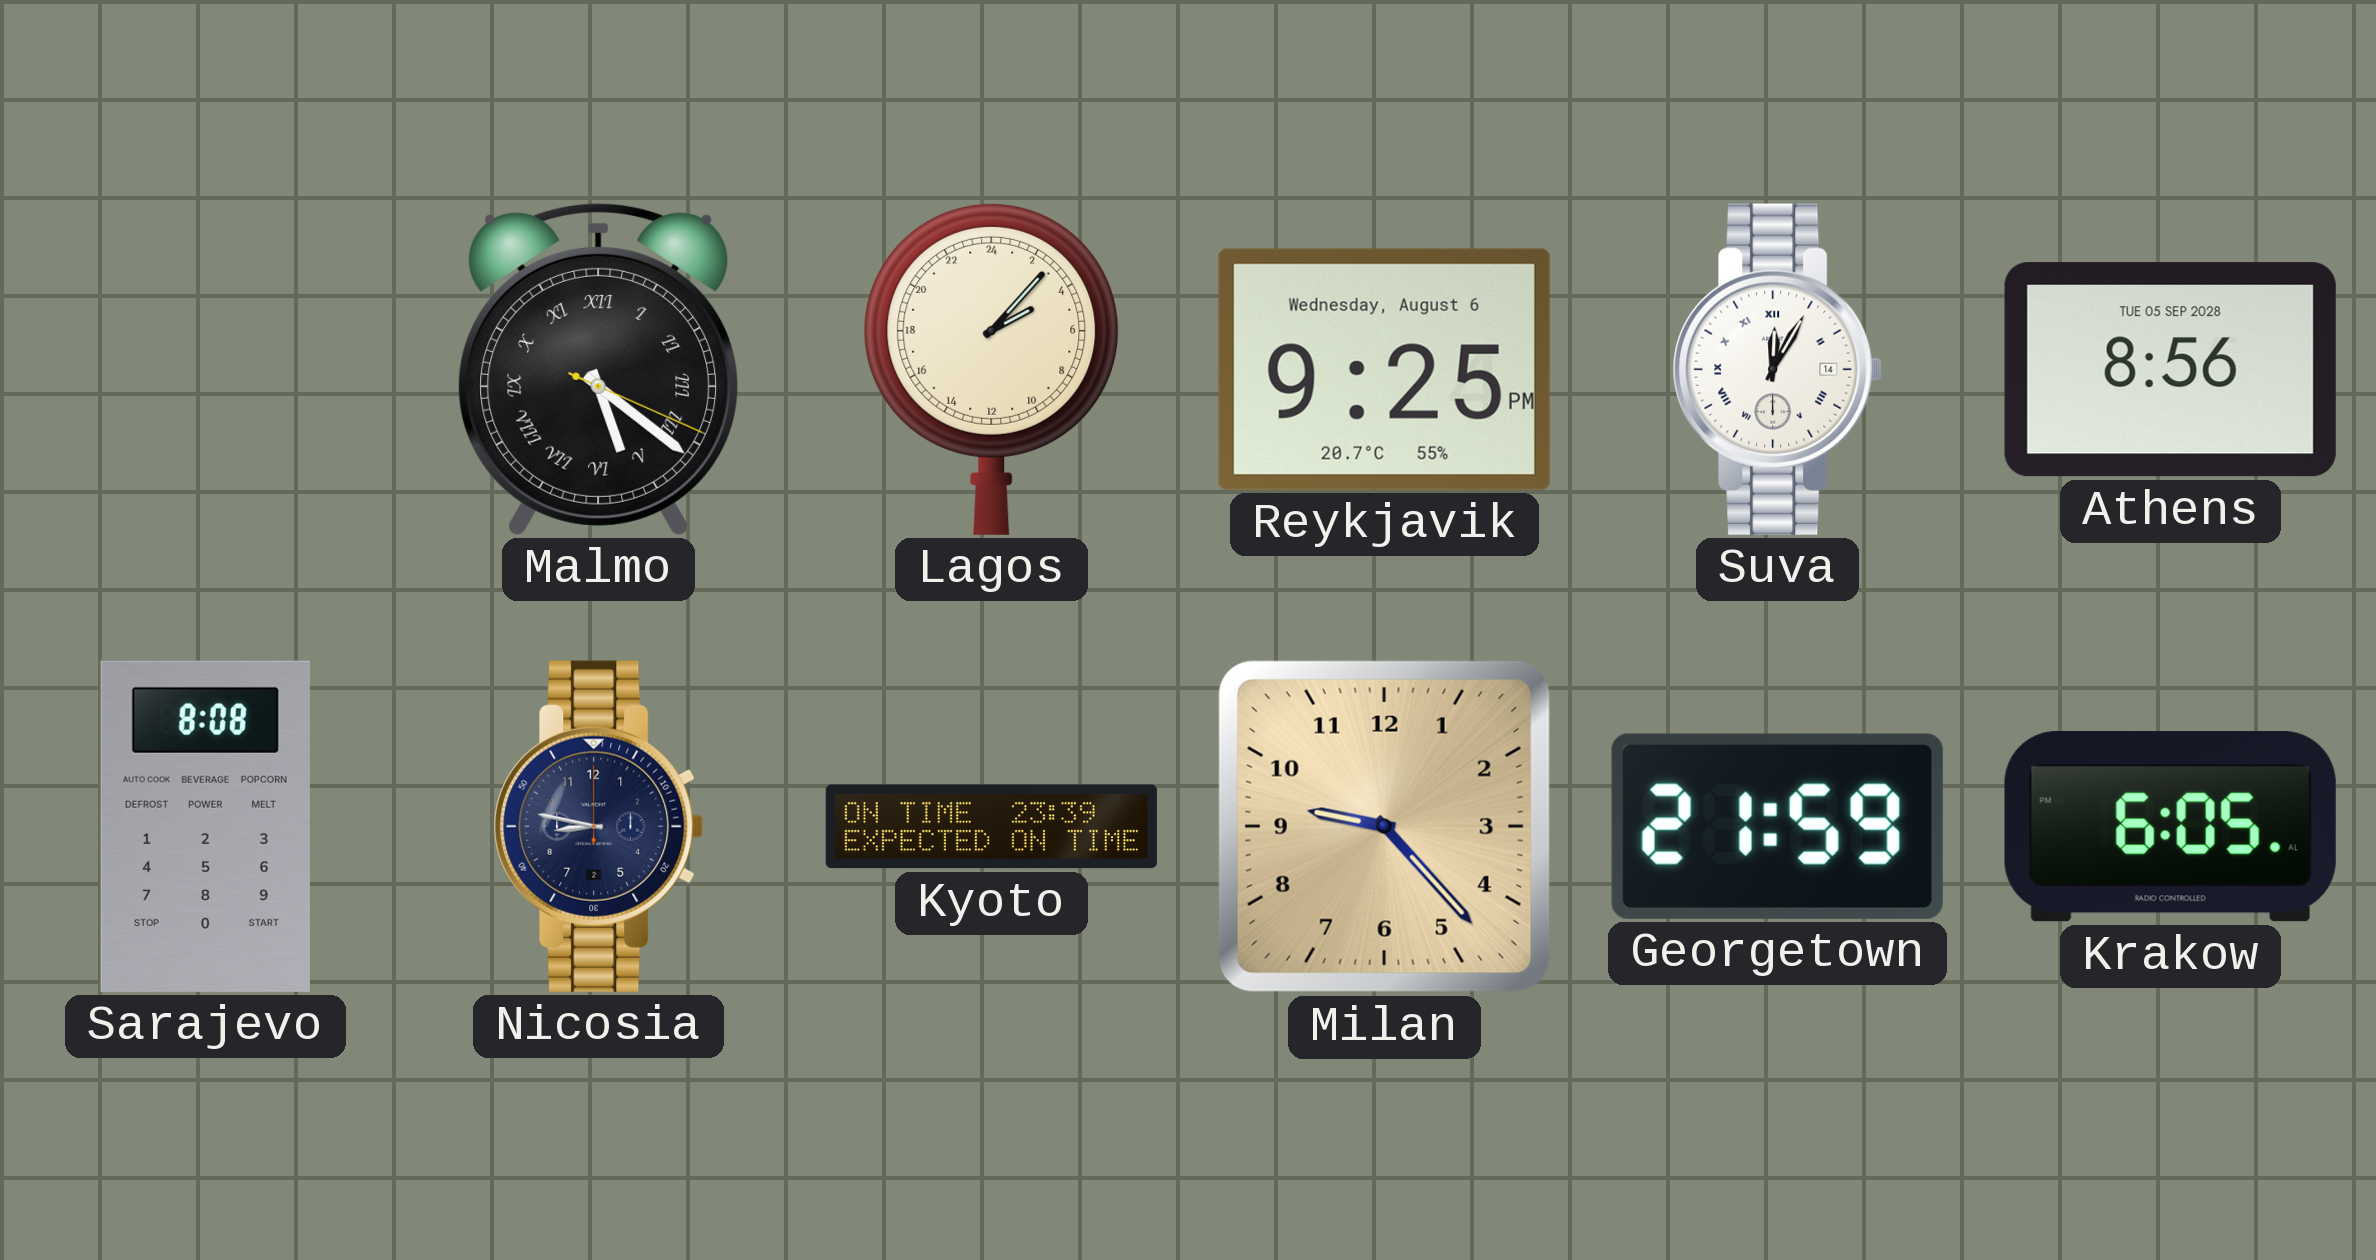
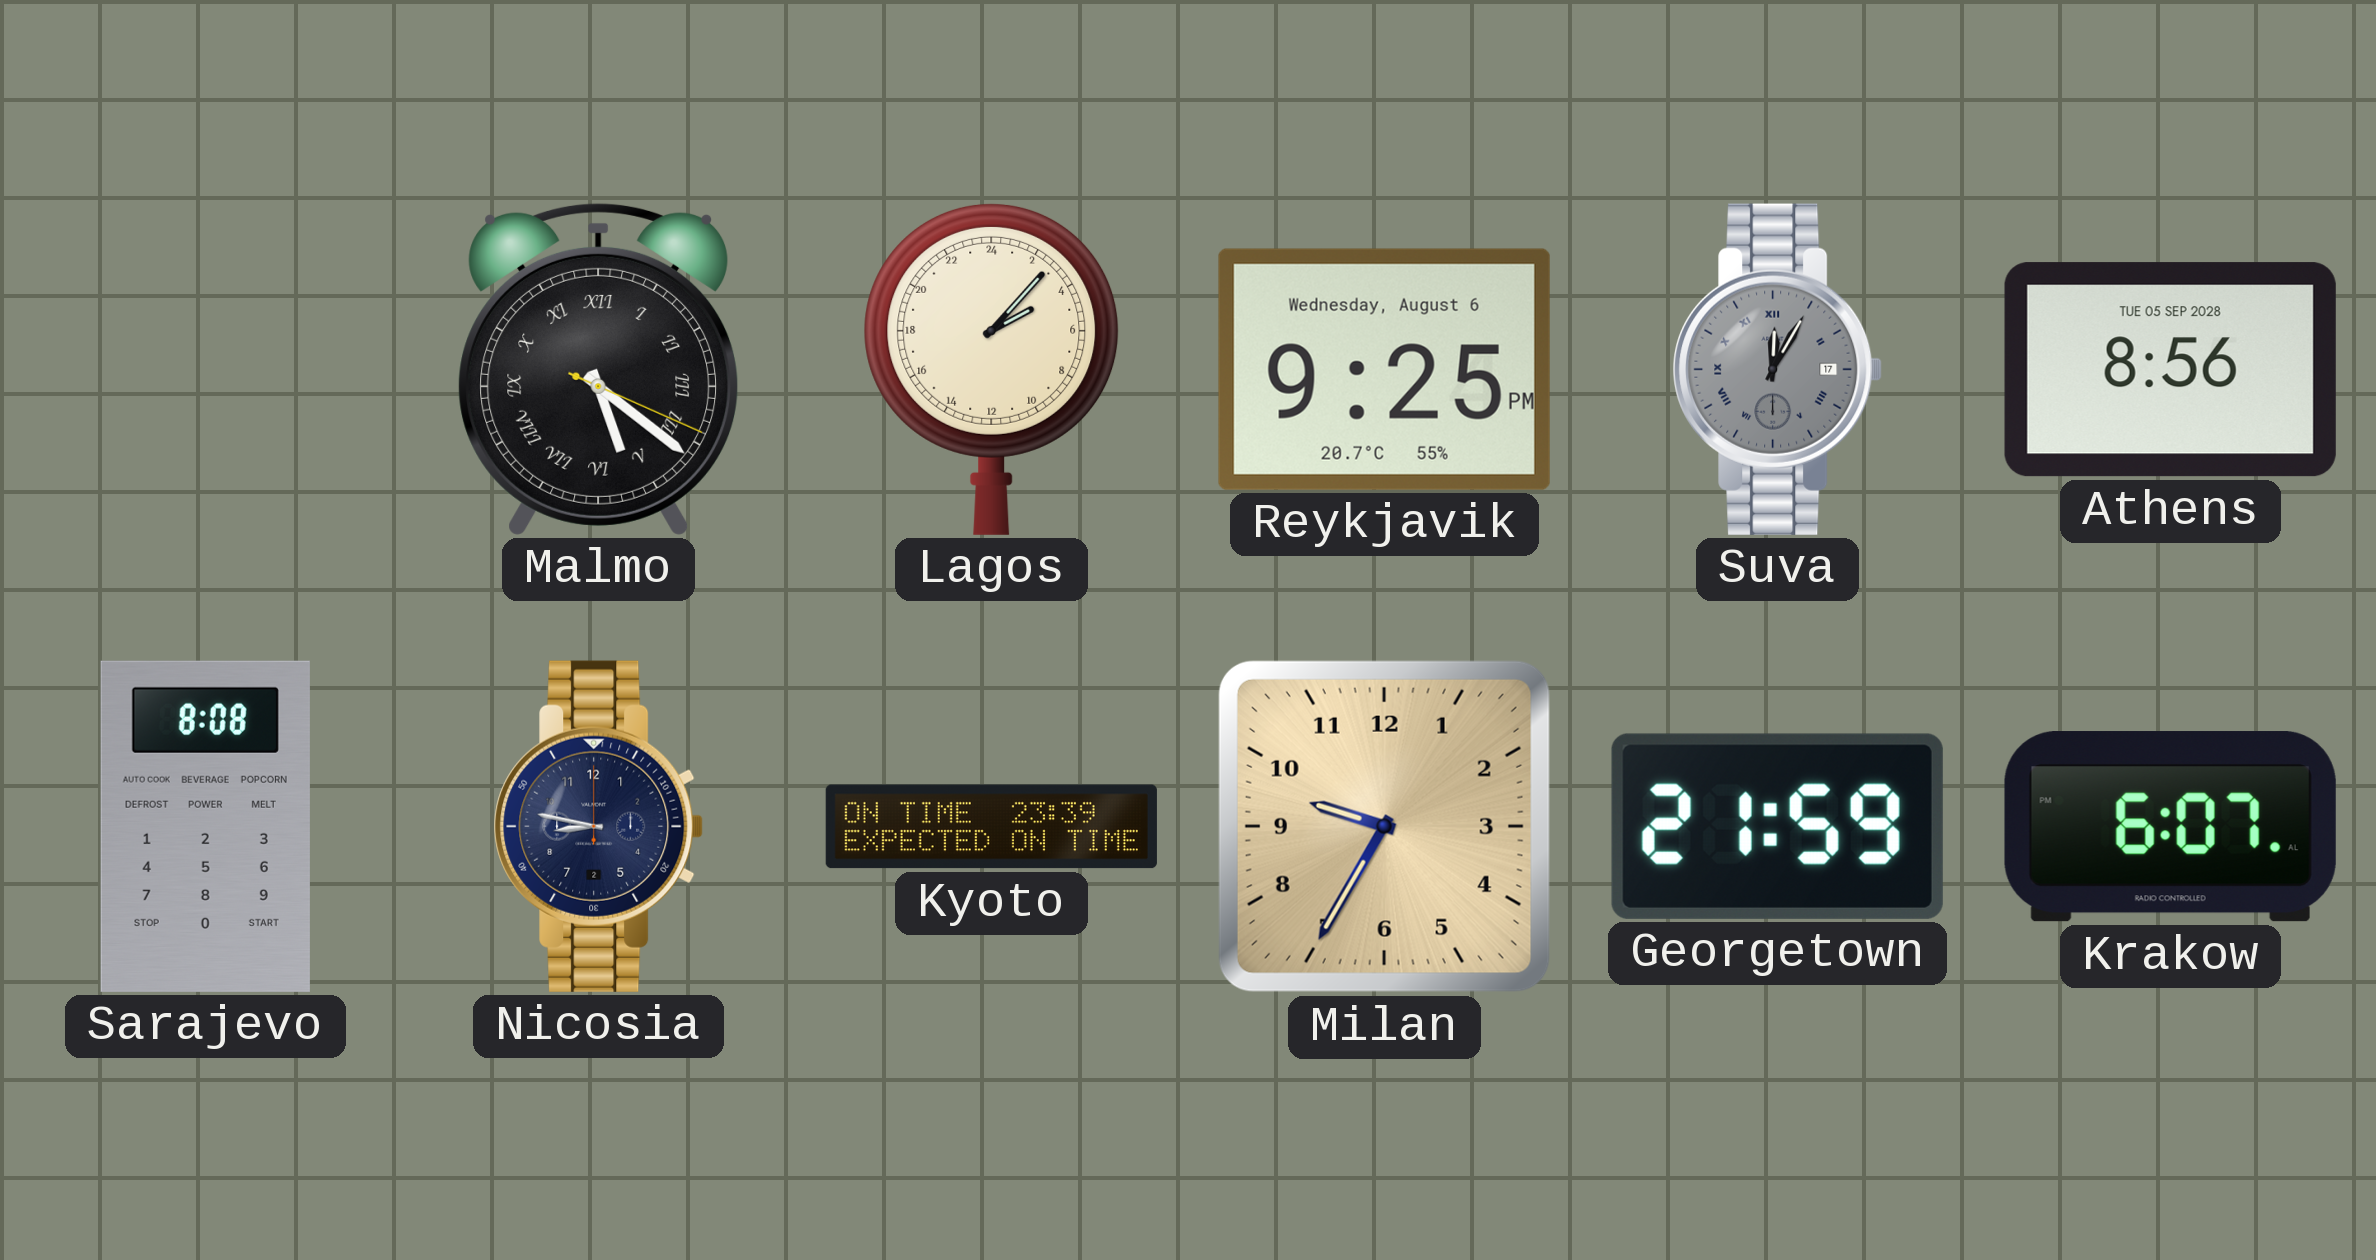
Suva date: 14 -> 17
Suva dial: white -> grey
Milan: 9:23 -> 9:35
Krakow: 6:05 -> 6:07
